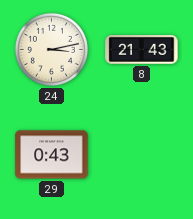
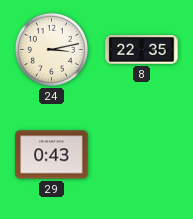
8: 21:43 -> 22:35
